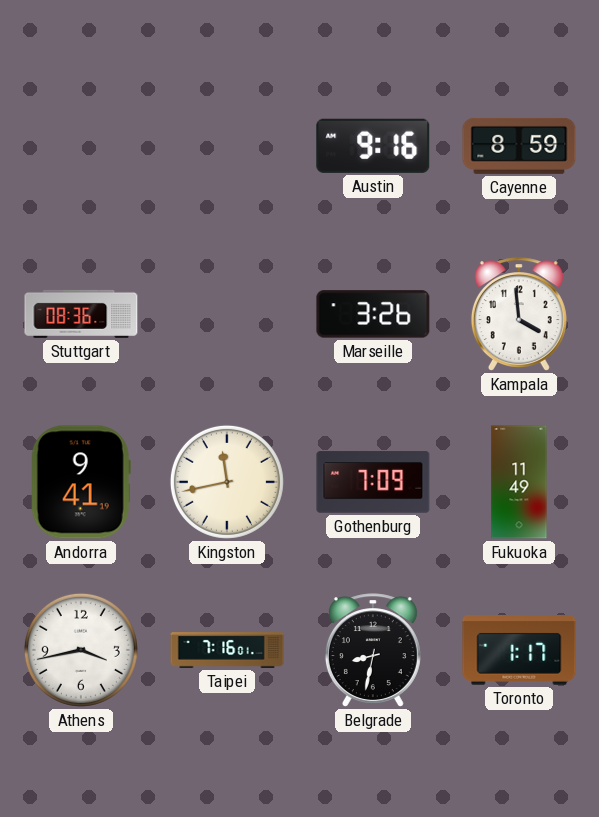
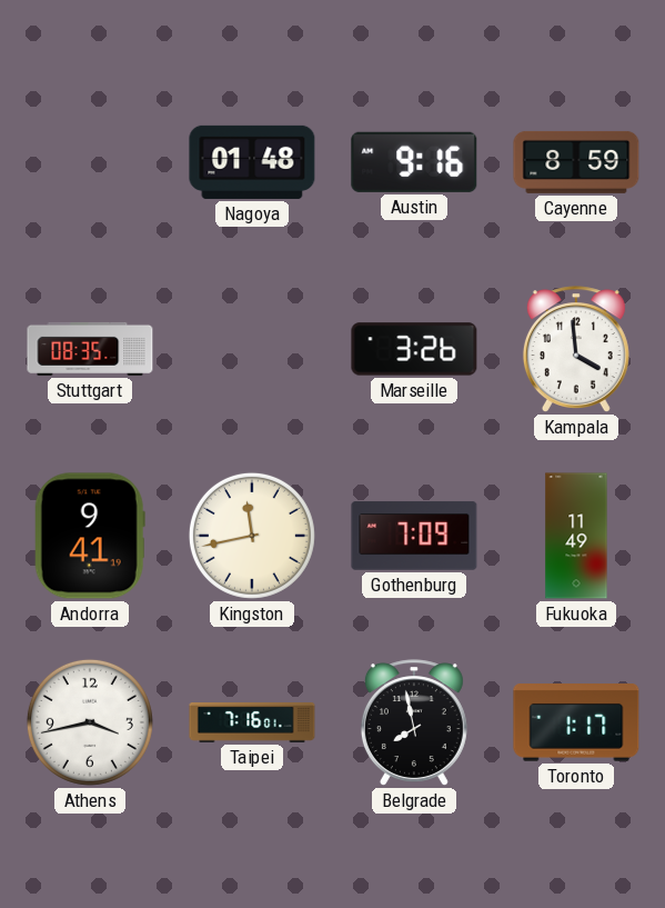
Nagoya: none -> 01:48
Stuttgart: 08:36 -> 08:35
Belgrade: 8:32 -> 7:58
